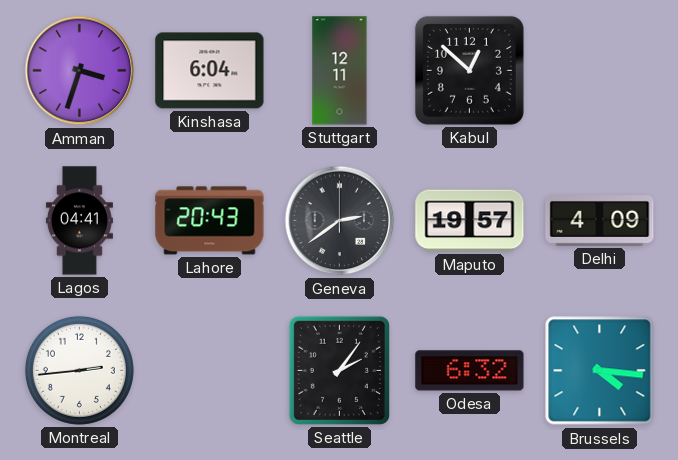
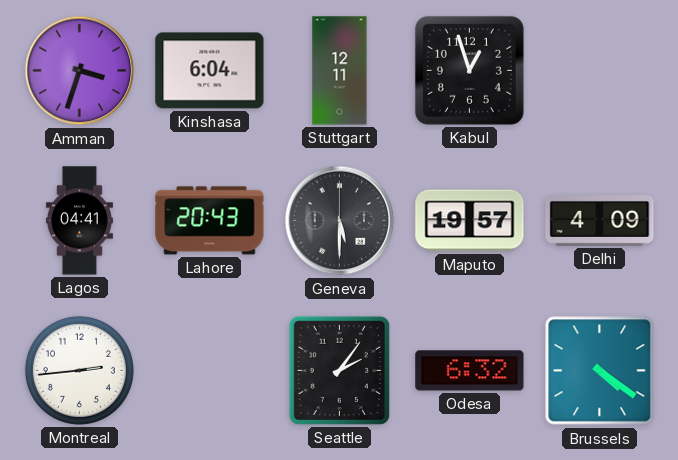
Kabul: 12:52 -> 12:57
Geneva: 2:39 -> 5:30
Brussels: 4:16 -> 4:21
